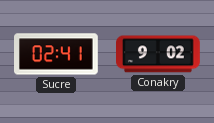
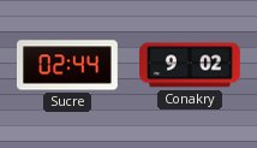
Sucre: 02:41 -> 02:44
